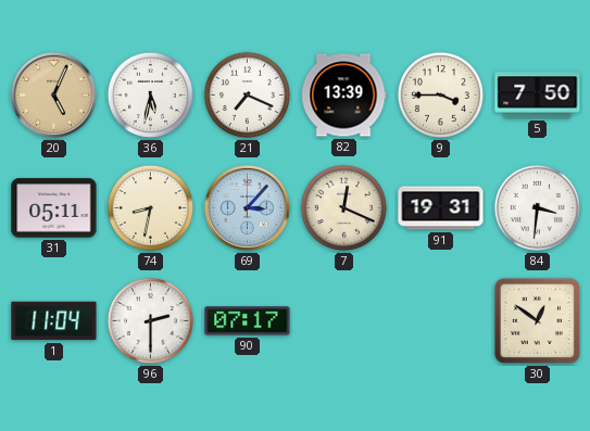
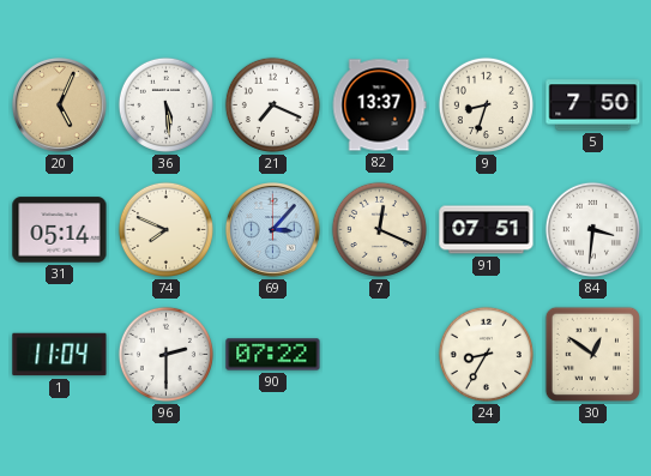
36: 5:32 -> 5:29
82: 13:39 -> 13:37
9: 3:45 -> 8:33
31: 05:11 -> 05:14
74: 8:32 -> 7:49
91: 19:31 -> 07:51
90: 07:17 -> 07:22
24: none -> 8:35
